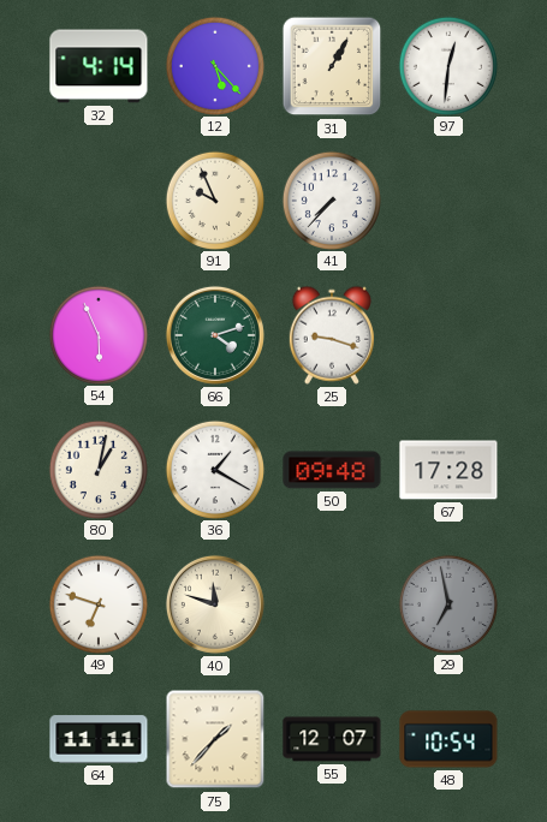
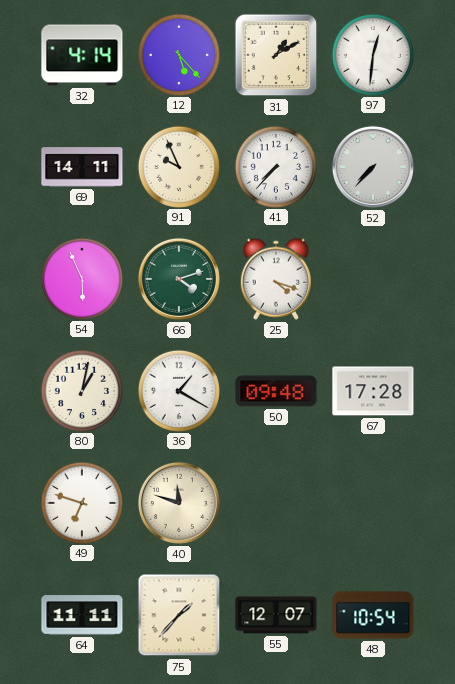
31: 1:05 -> 1:10
69: none -> 14:11
52: none -> 7:37
25: 9:18 -> 4:18
29: 6:58 -> none
